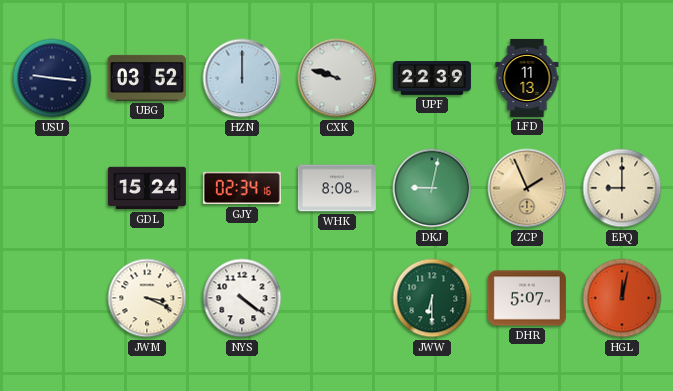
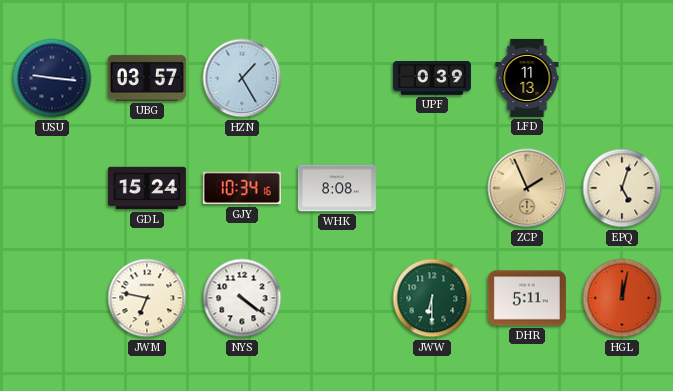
UBG: 03:52 -> 03:57
HZN: 12:00 -> 1:25
CXK: 9:48 -> none
UPF: 22:39 -> 0:39
GJY: 02:34 -> 10:34
DKJ: 9:02 -> none
EPQ: 9:00 -> 5:03
JWM: 3:19 -> 6:47
DHR: 5:07 -> 5:11
